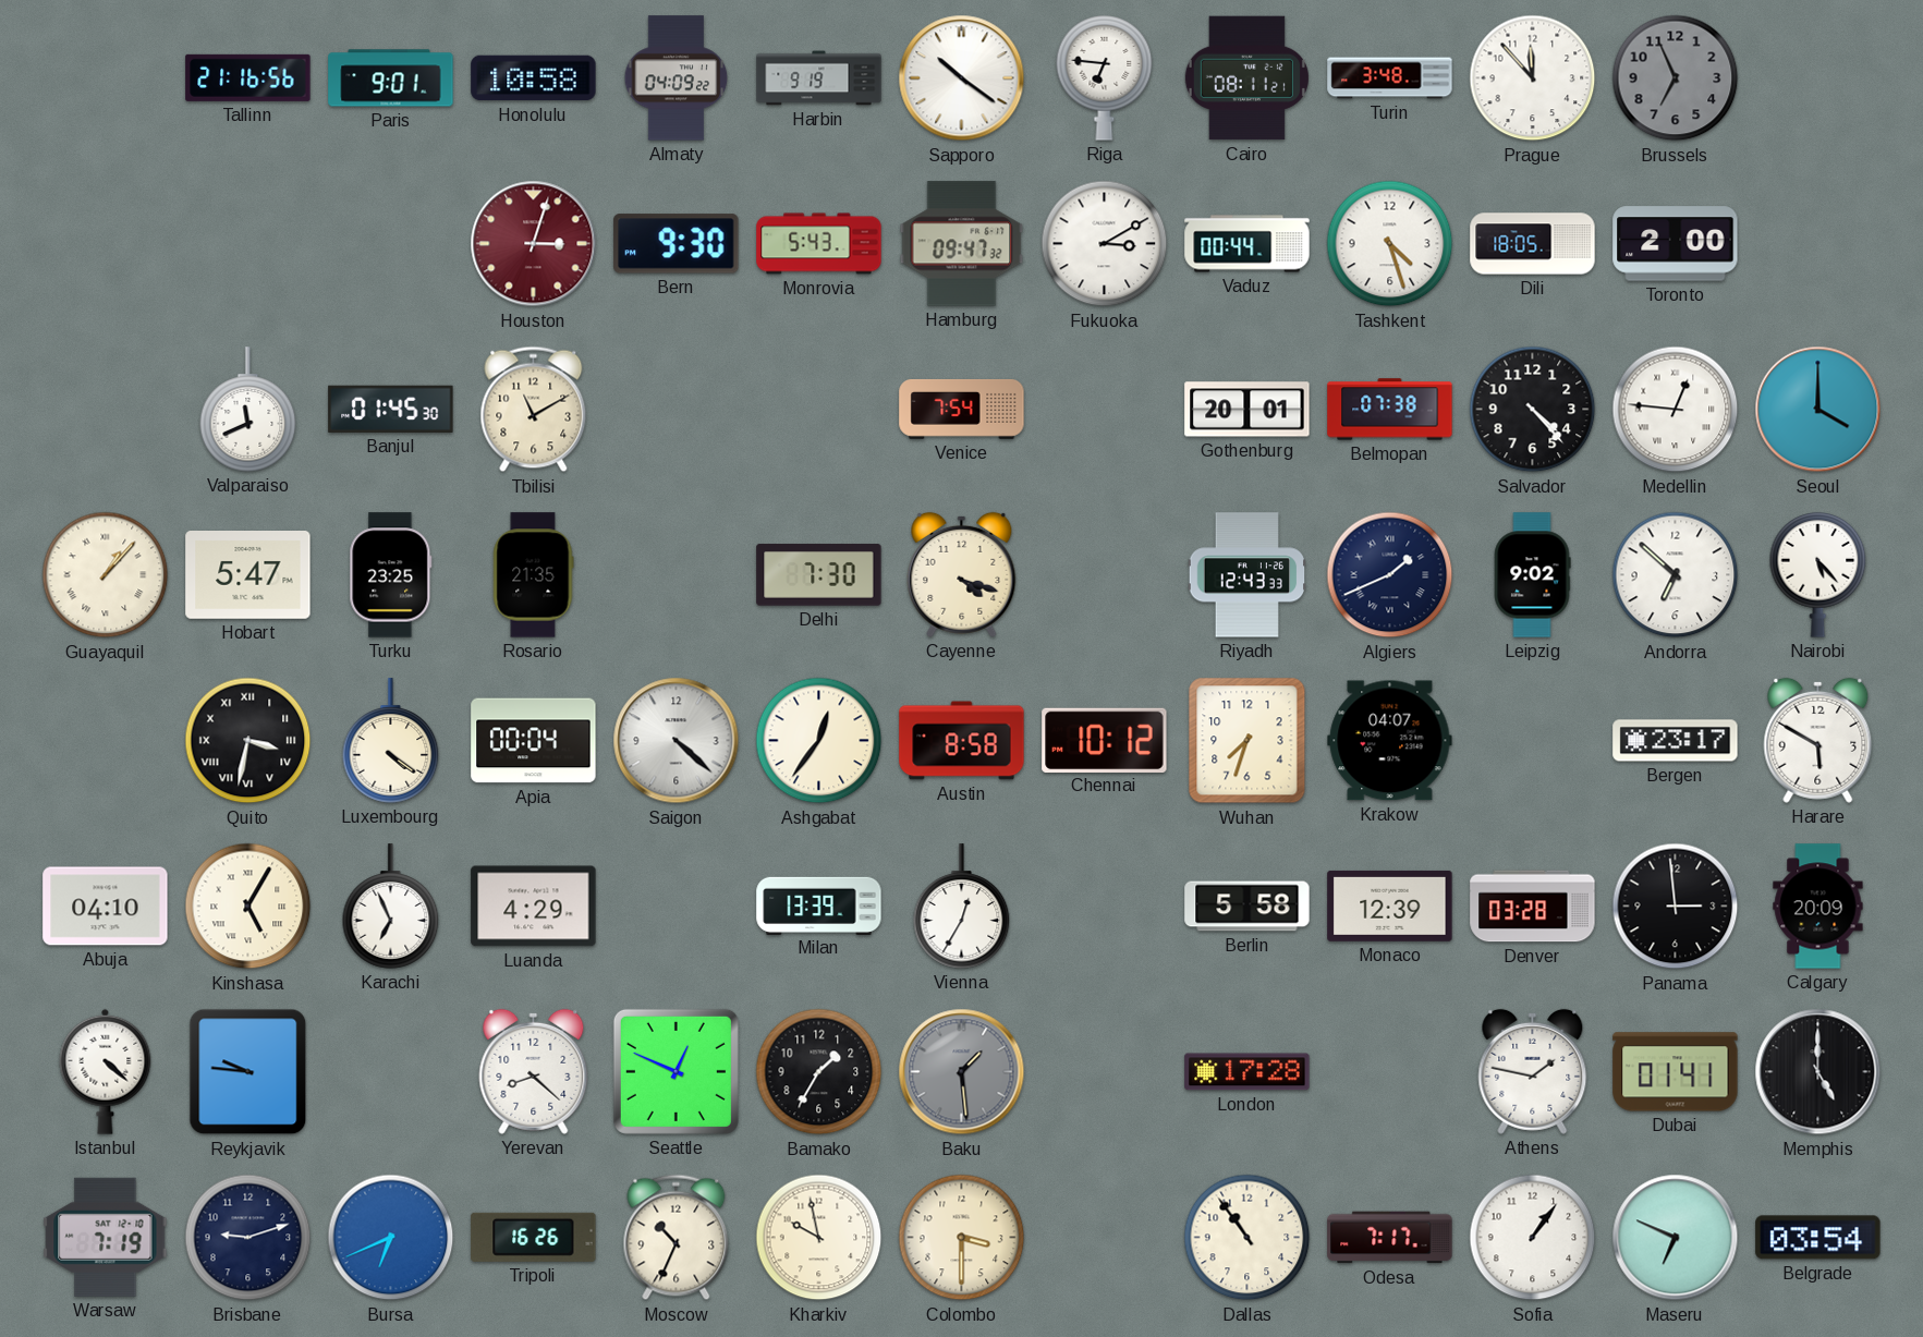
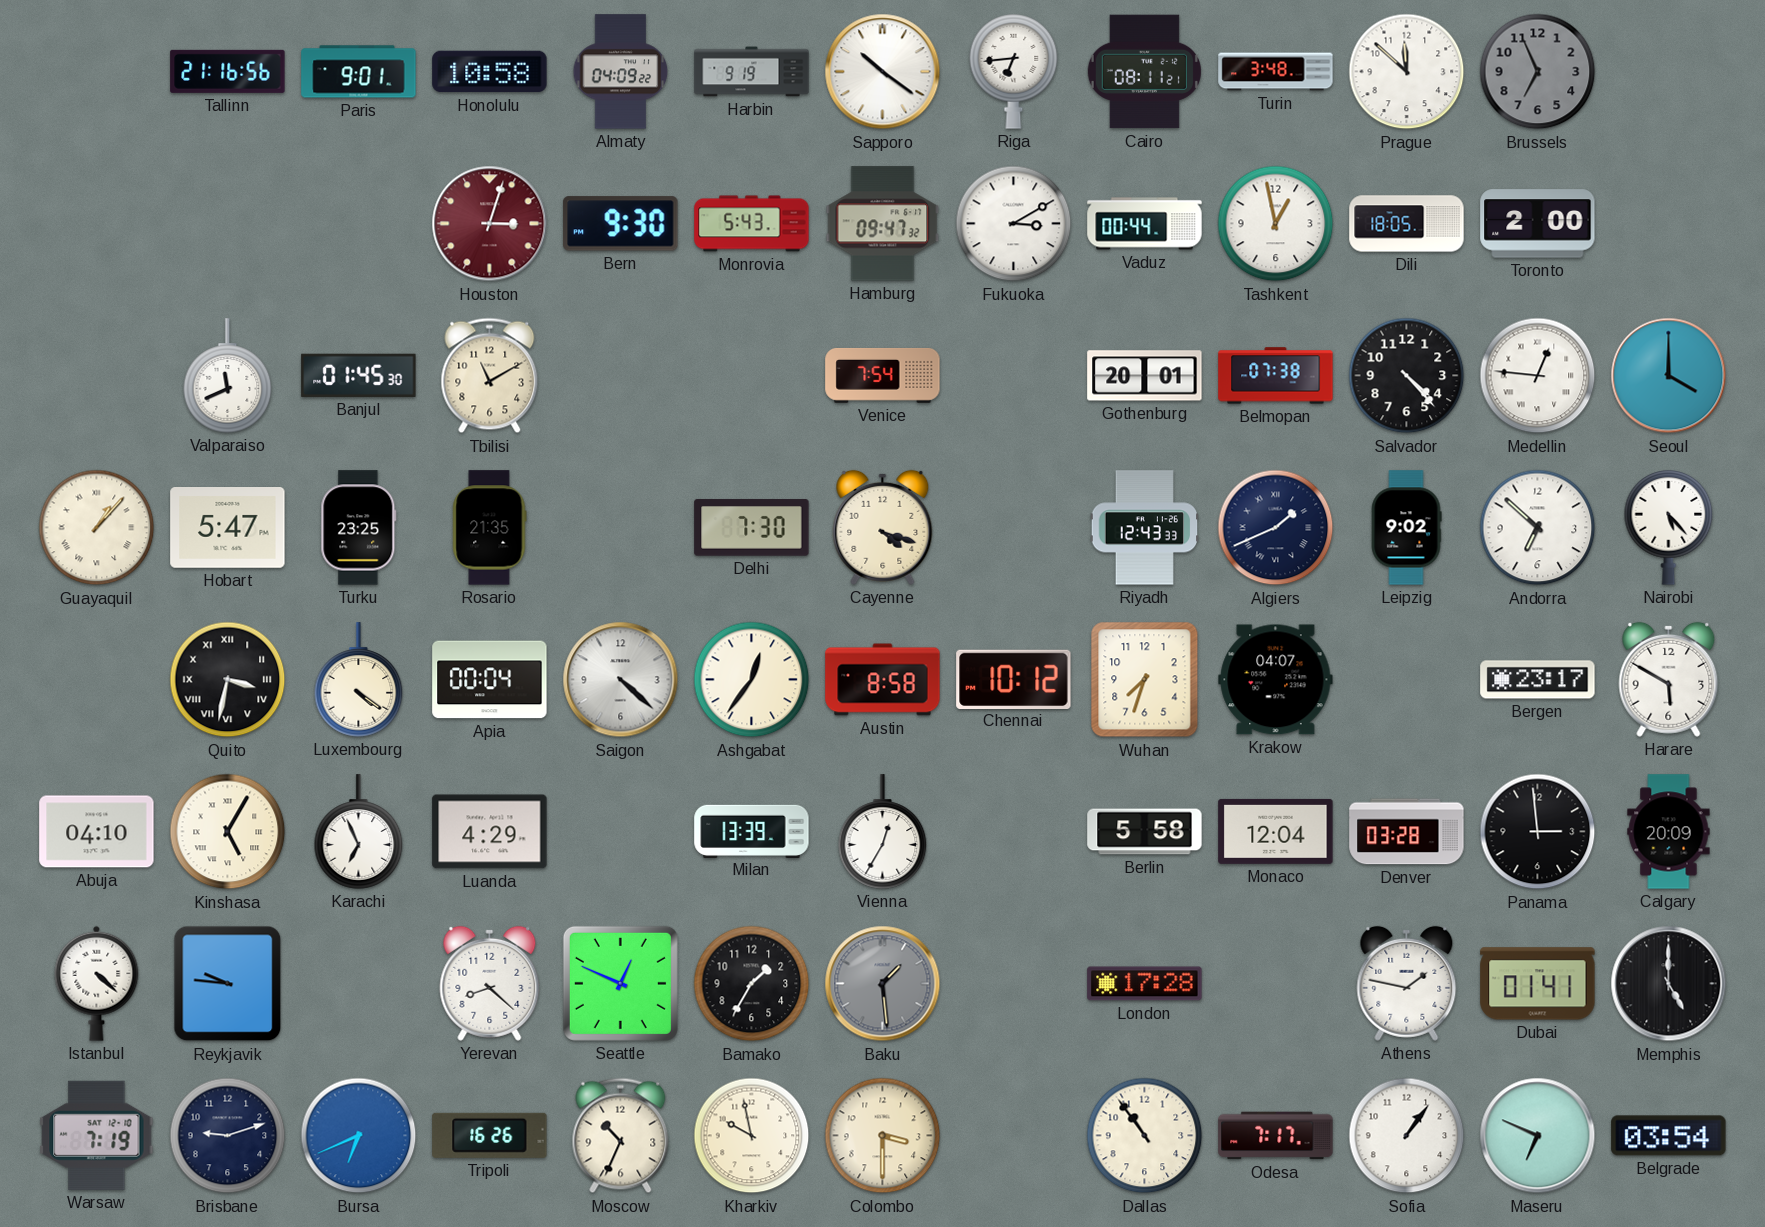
Riga: 6:46 -> 6:44
Prague: 11:53 -> 11:52
Tashkent: 4:27 -> 12:58
Monaco: 12:39 -> 12:04
